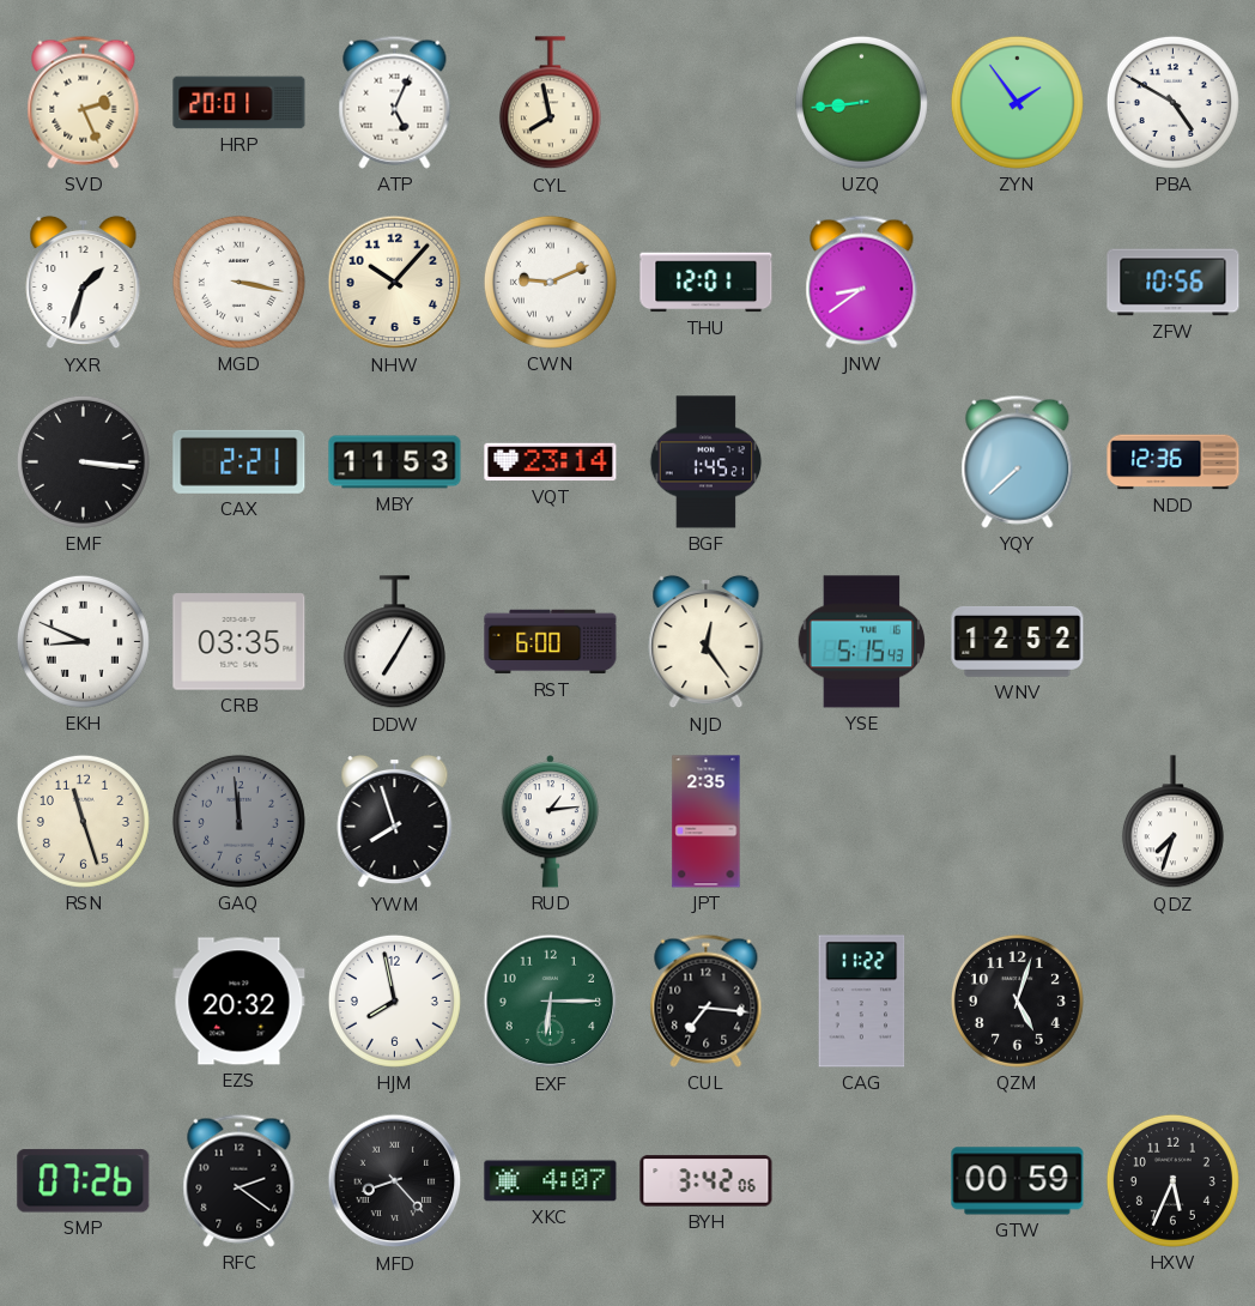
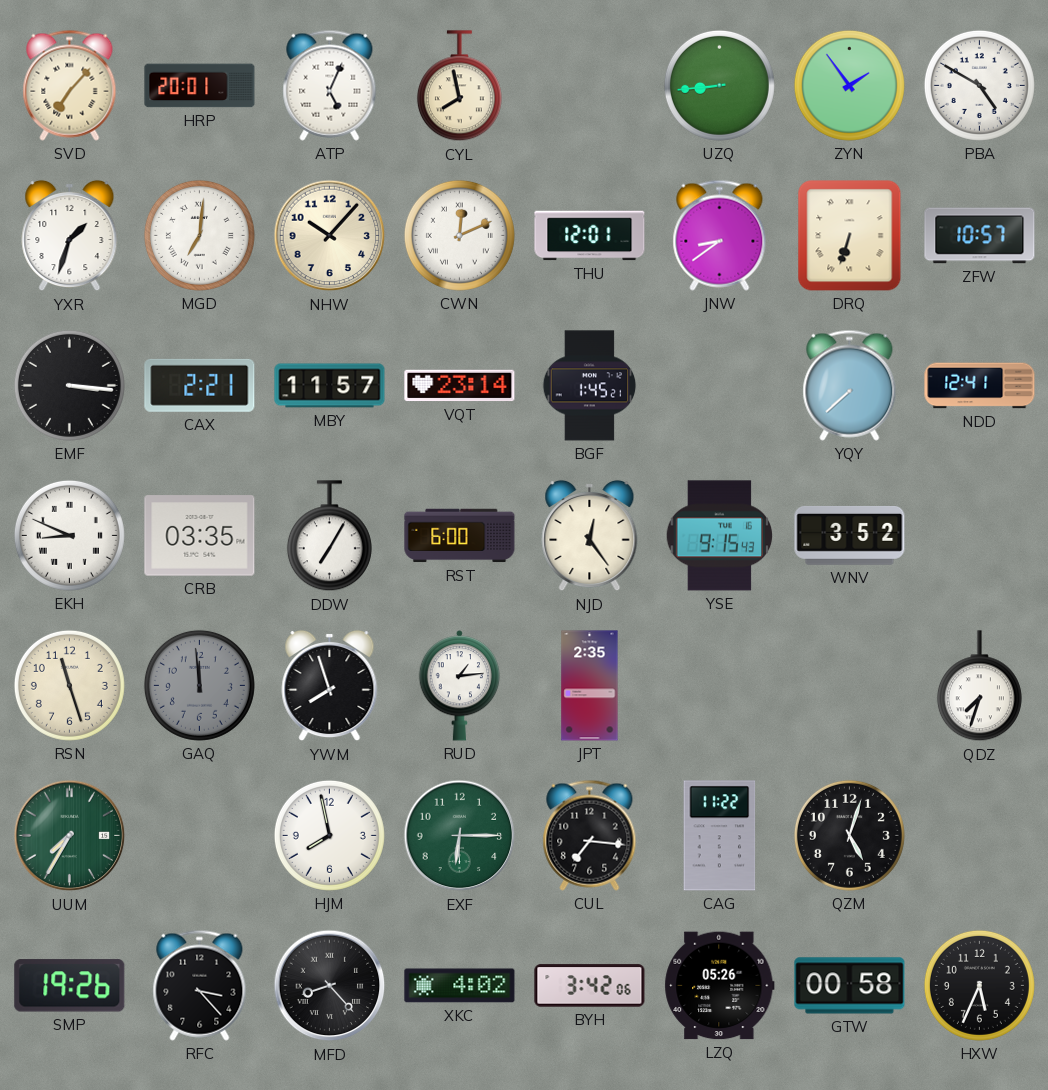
SVD: 2:26 -> 7:07
MGD: 3:17 -> 7:01
CWN: 9:11 -> 12:11
DRQ: none -> 6:33
ZFW: 10:56 -> 10:57
MBY: 11:53 -> 11:57
NDD: 12:36 -> 12:41
YSE: 5:15 -> 9:15
WNV: 12:52 -> 3:52
UUM: none -> 7:35
EZS: 20:32 -> none
SMP: 07:26 -> 19:26
RFC: 2:21 -> 3:23
XKC: 4:07 -> 4:02
LZQ: none -> 05:26
GTW: 00:59 -> 00:58
